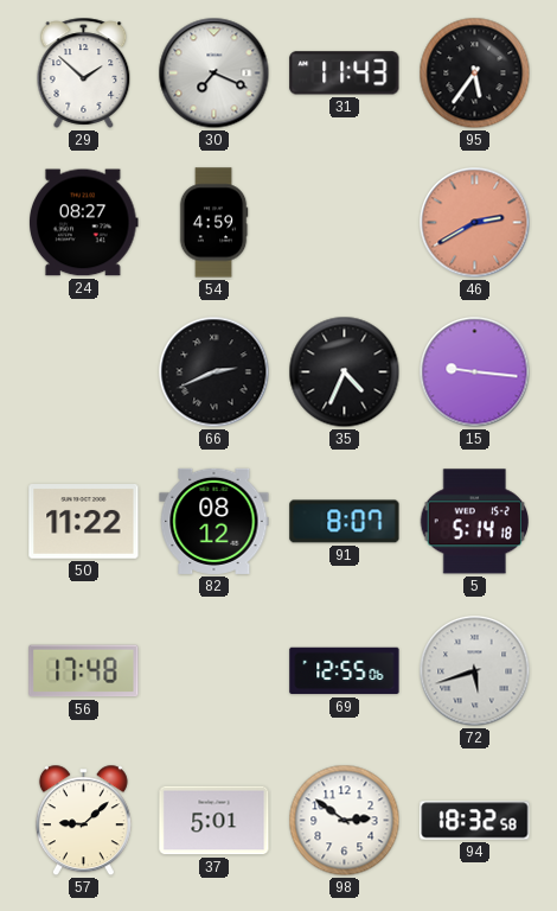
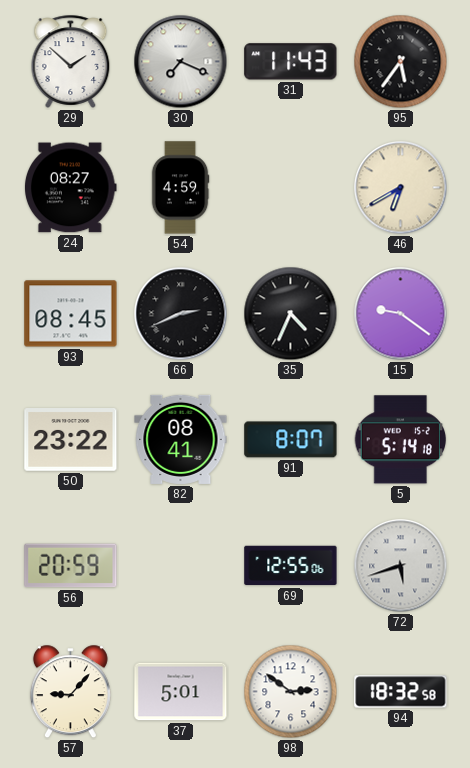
46: 2:40 -> 6:40
46 dial: salmon -> cream
93: none -> 08:45
15: 9:16 -> 9:21
50: 11:22 -> 23:22
82: 08:12 -> 08:41
56: 17:48 -> 20:59
57: 9:08 -> 9:07
